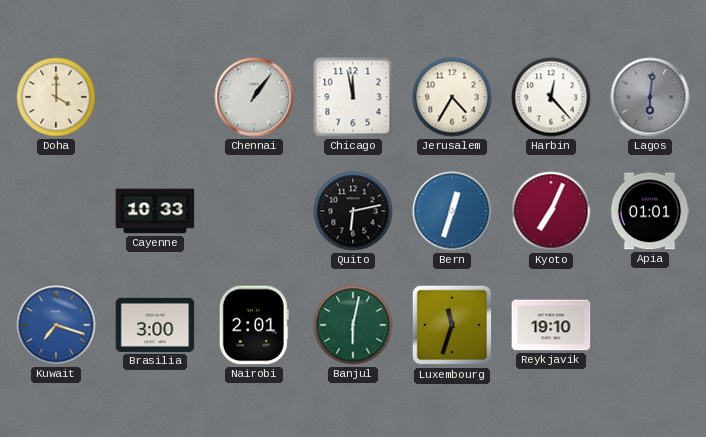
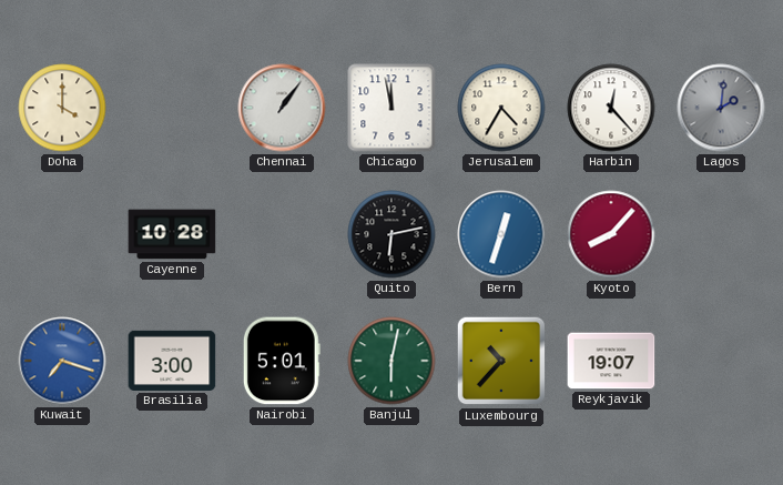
Lagos: 6:01 -> 2:01
Cayenne: 10:33 -> 10:28
Kyoto: 7:04 -> 8:07
Apia: 01:01 -> none
Nairobi: 2:01 -> 5:01
Luxembourg: 11:33 -> 10:37
Reykjavik: 19:10 -> 19:07
